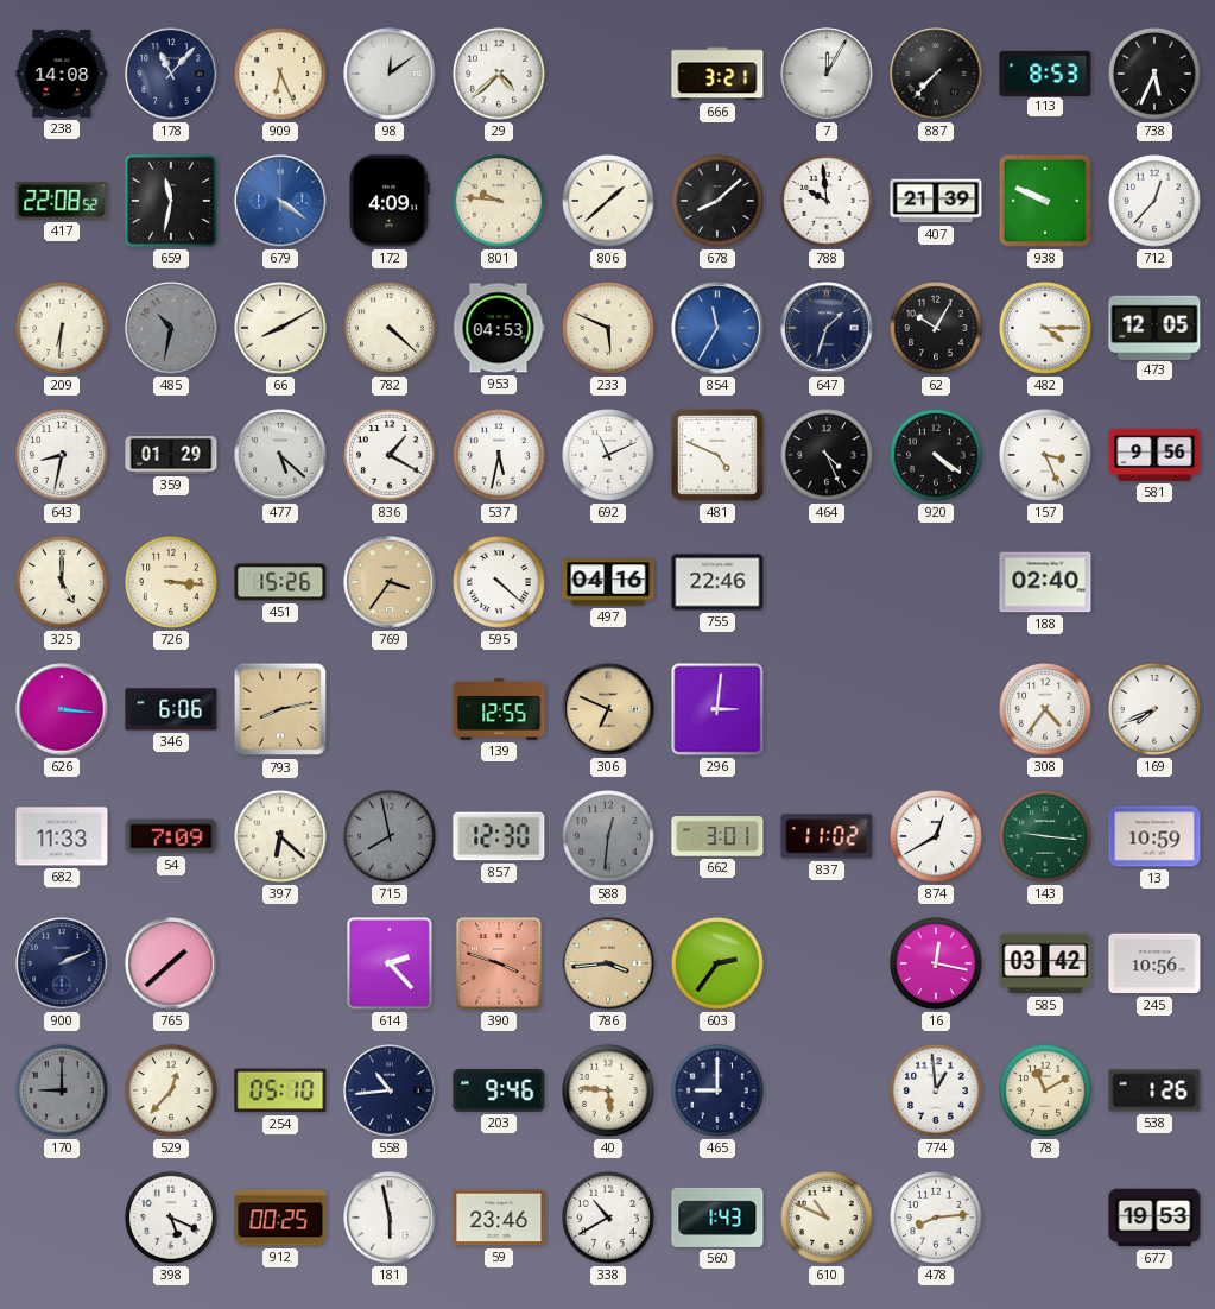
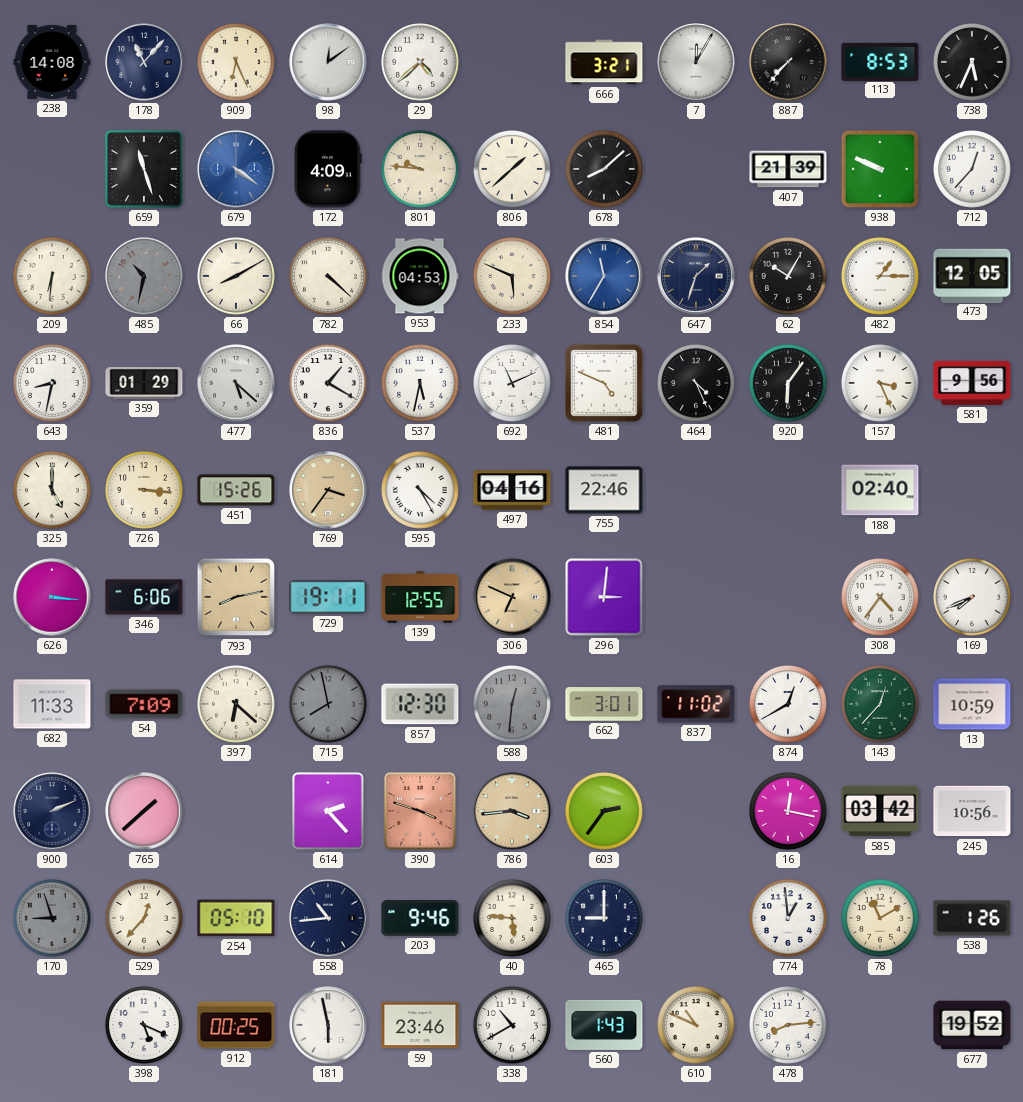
417: 22:08 -> none
659: 11:32 -> 11:27
788: 9:59 -> none
482: 4:15 -> 1:15
920: 4:21 -> 6:06
595: 4:22 -> 4:25
729: none -> 19:11
143: 9:16 -> 12:37
170: 9:00 -> 8:57
677: 19:53 -> 19:52
